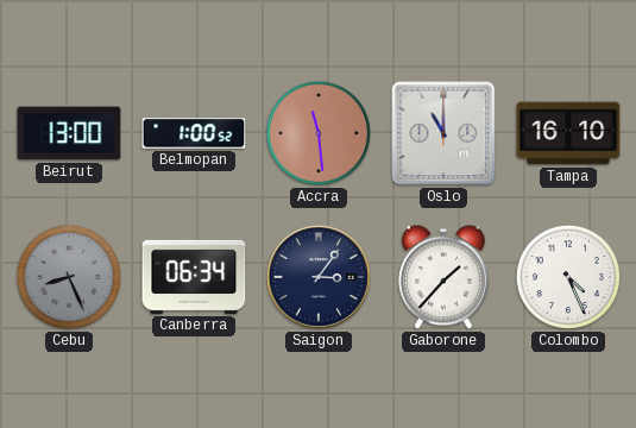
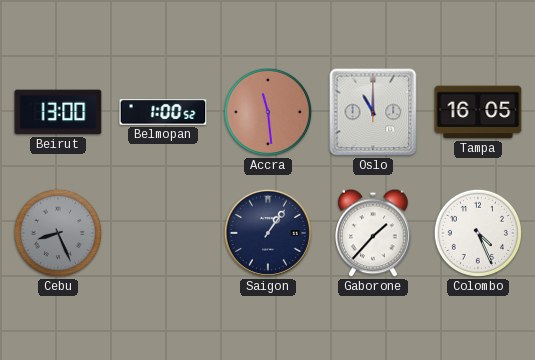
Tampa: 16:10 -> 16:05
Canberra: 06:34 -> none
Saigon: 3:06 -> 1:06
